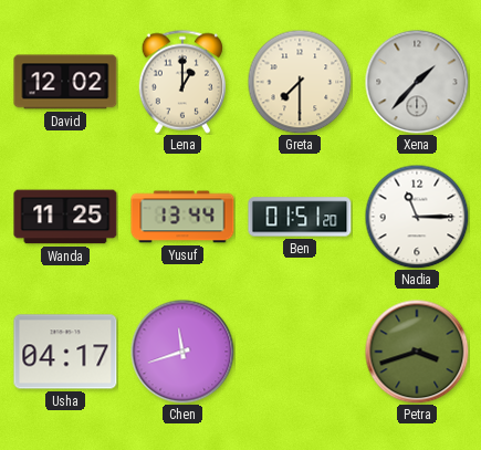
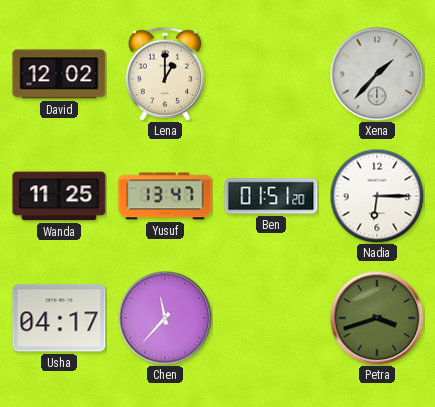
Greta: 7:30 -> none
Yusuf: 13:44 -> 13:47
Nadia: 11:15 -> 6:15
Chen: 11:42 -> 11:37
